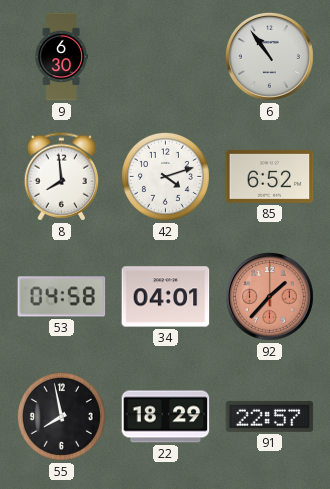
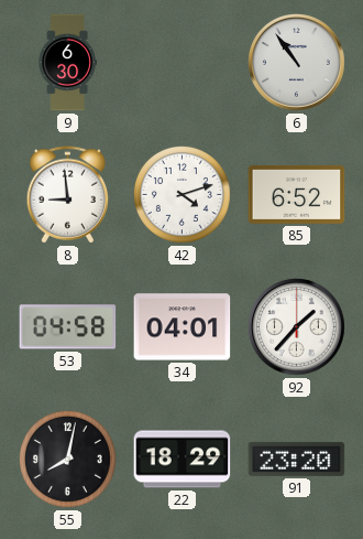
8: 7:59 -> 8:59
92 dial: salmon -> white
55: 7:58 -> 8:02
91: 22:57 -> 23:20
